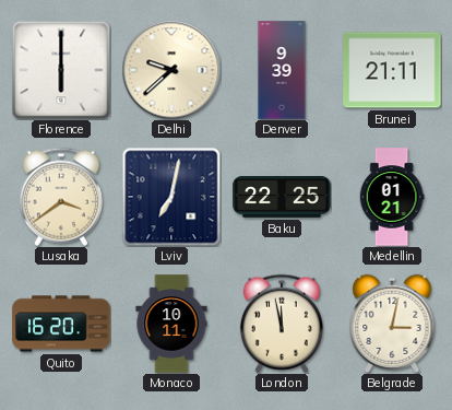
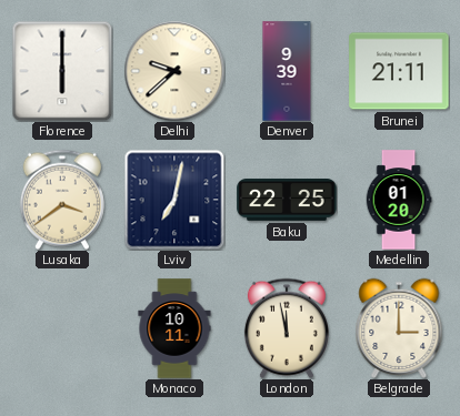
Medellin: 01:21 -> 01:20
Quito: 16:20 -> none
Belgrade: 3:02 -> 3:00
